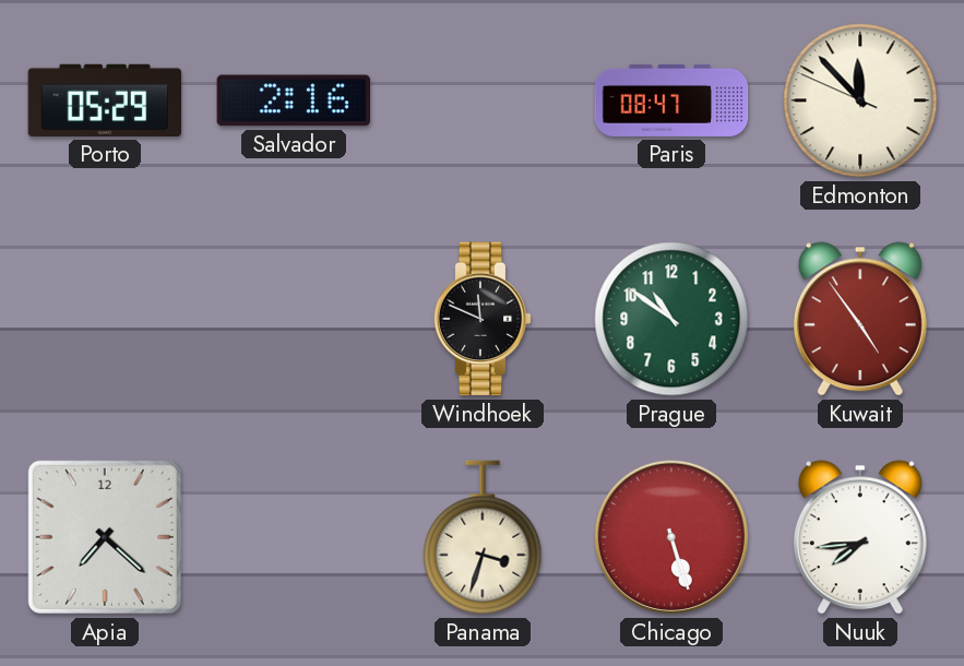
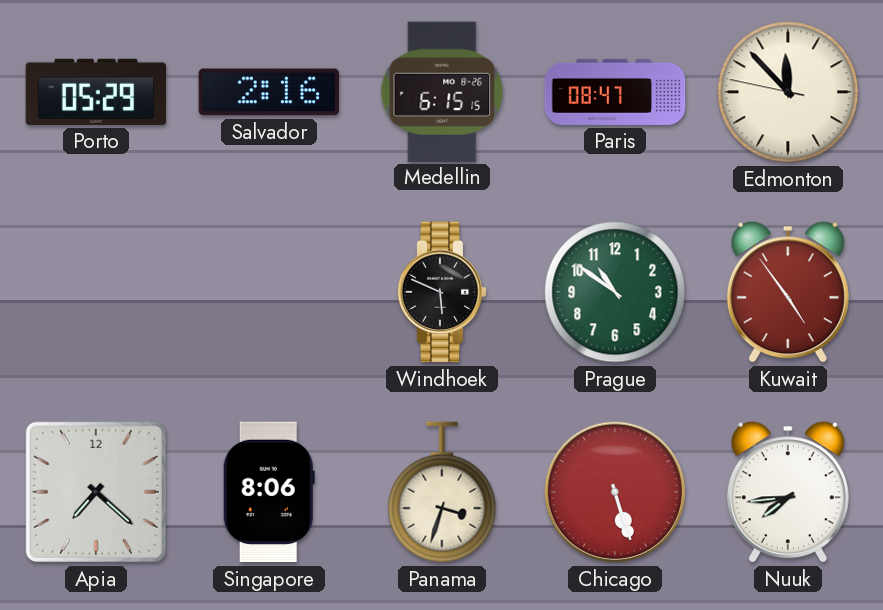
Medellin: none -> 6:15
Edmonton: 11:52:49 -> 11:52:47
Windhoek: 11:49 -> 5:49
Singapore: none -> 8:06
